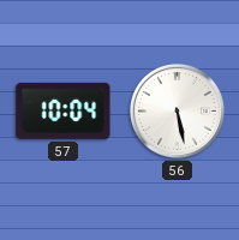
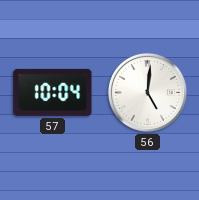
56: 5:28 -> 5:01
